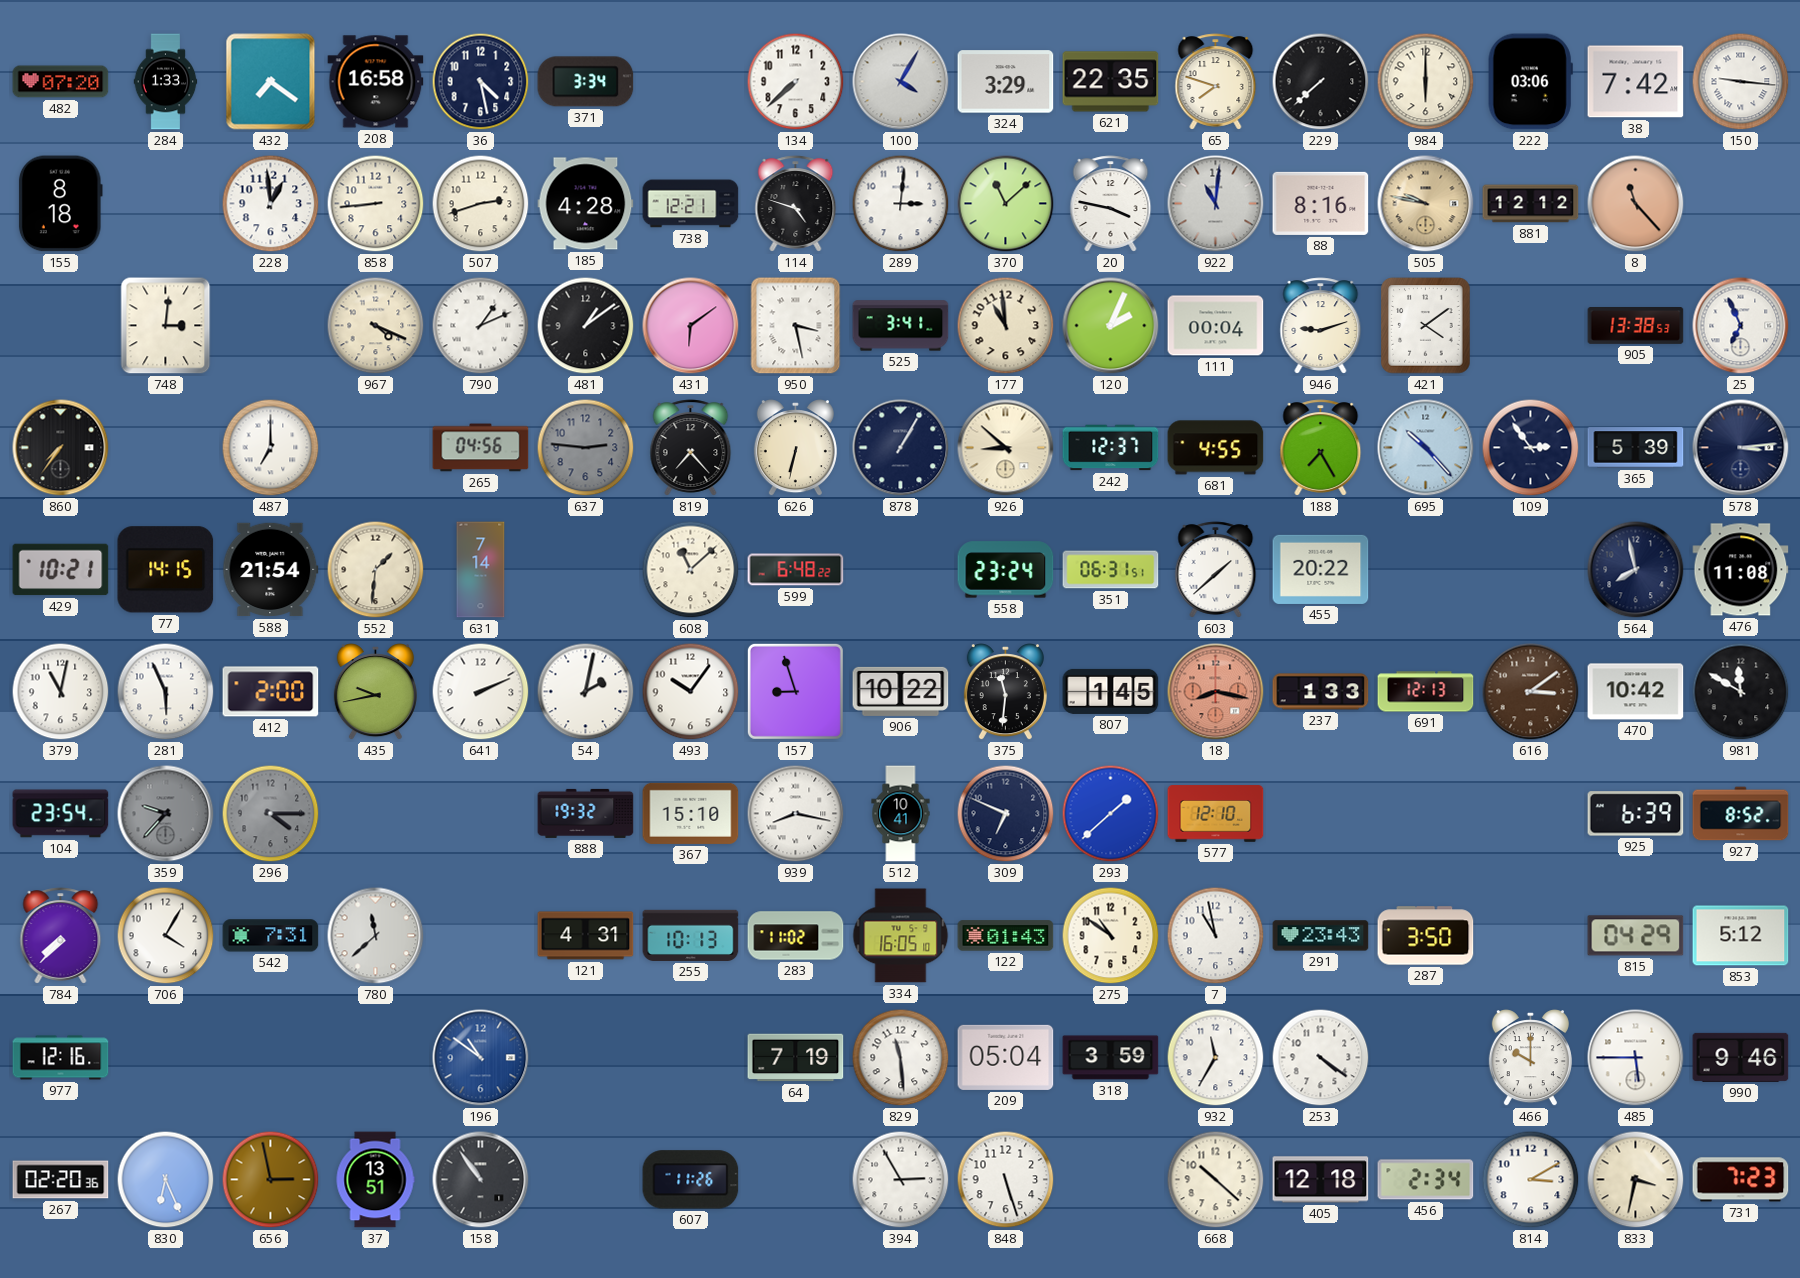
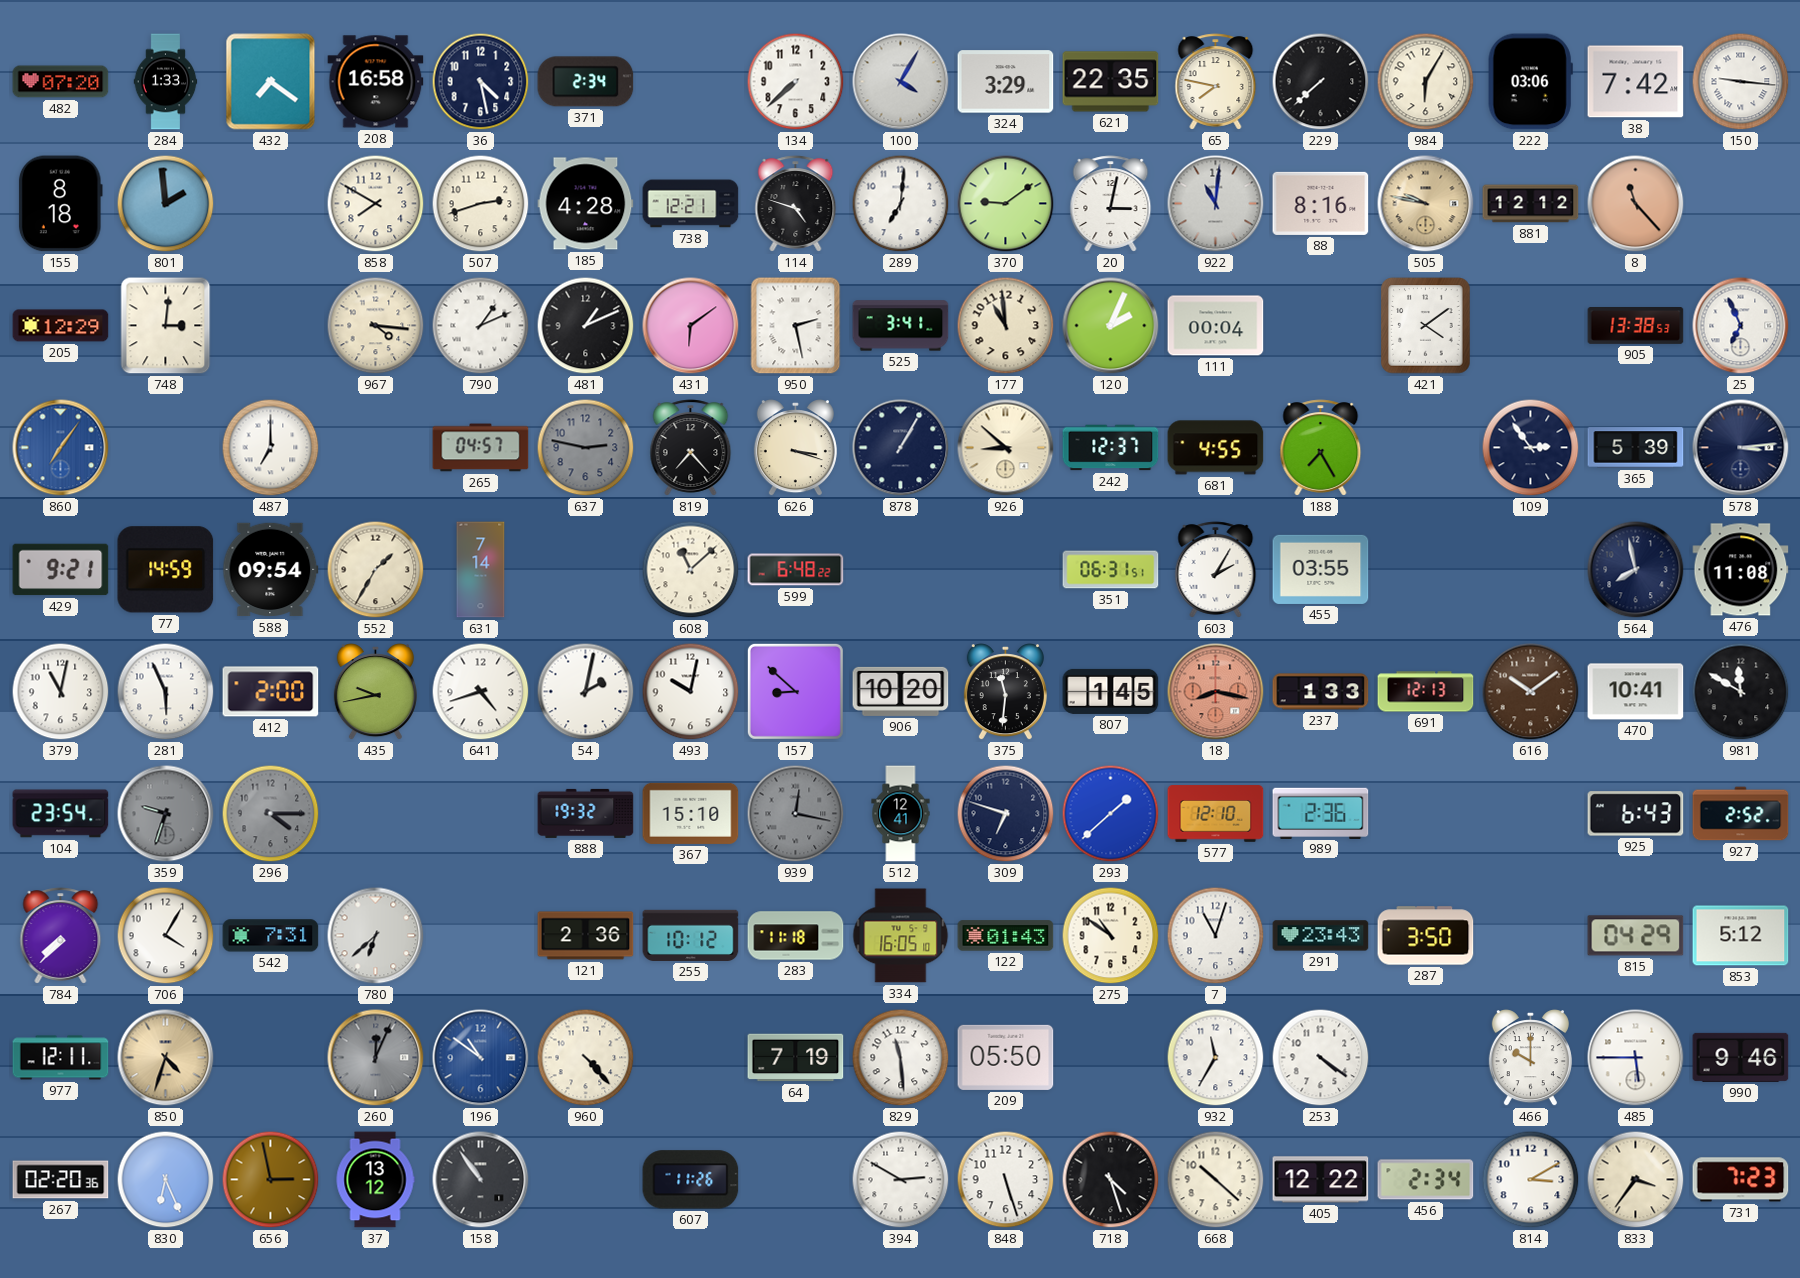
371: 3:34 -> 2:34
65: 7:48 -> 7:47
984: 6:00 -> 6:05
801: none -> 1:59
228: 12:59 -> none
858: 8:44 -> 7:50
289: 3:01 -> 7:01
370: 11:08 -> 9:09
20: 3:47 -> 3:02
205: none -> 12:29
967: 4:19 -> 4:16
481: 1:09 -> 1:11
950: 3:28 -> 2:28
946: 9:12 -> none
860: 7:36 -> 7:06
860 dial: black -> blue
265: 04:56 -> 04:57
637: 2:46 -> 2:47
626: 6:32 -> 3:18
695: 10:23 -> none
429: 10:21 -> 9:21
77: 14:15 -> 14:59
588: 21:54 -> 09:54
552: 1:31 -> 1:35
558: 23:24 -> none
603: 1:38 -> 2:05
455: 20:22 -> 03:55
641: 2:11 -> 4:42
493: 10:06 -> 10:02
157: 8:57 -> 8:52
906: 10:22 -> 10:20
616: 3:09 -> 10:09
470: 10:42 -> 10:41
359: 9:37 -> 9:33
939: 8:17 -> 12:17
939 dial: white -> grey
512: 10:41 -> 12:41
309: 6:49 -> 6:48
989: none -> 2:36
925: 6:39 -> 6:43
927: 8:52 -> 2:52
780: 11:38 -> 6:38
121: 4:31 -> 2:36
255: 10:13 -> 10:12
283: 11:02 -> 11:18
7: 10:58 -> 11:03
977: 12:16 -> 12:11
850: none -> 4:33
260: none -> 12:04
960: none -> 4:23
209: 05:04 -> 05:50
318: 3:59 -> none
37: 13:51 -> 13:12
394: 2:55 -> 2:50
718: none -> 4:27
405: 12:18 -> 12:22
833: 3:32 -> 3:36
